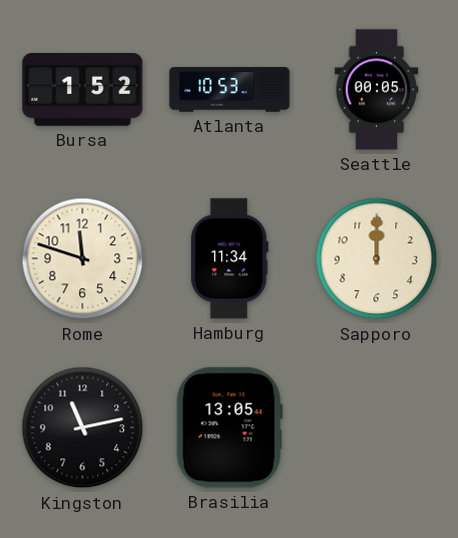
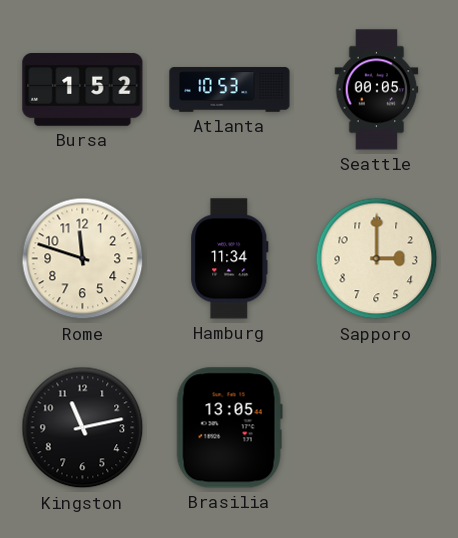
Sapporo: 12:00 -> 3:00
